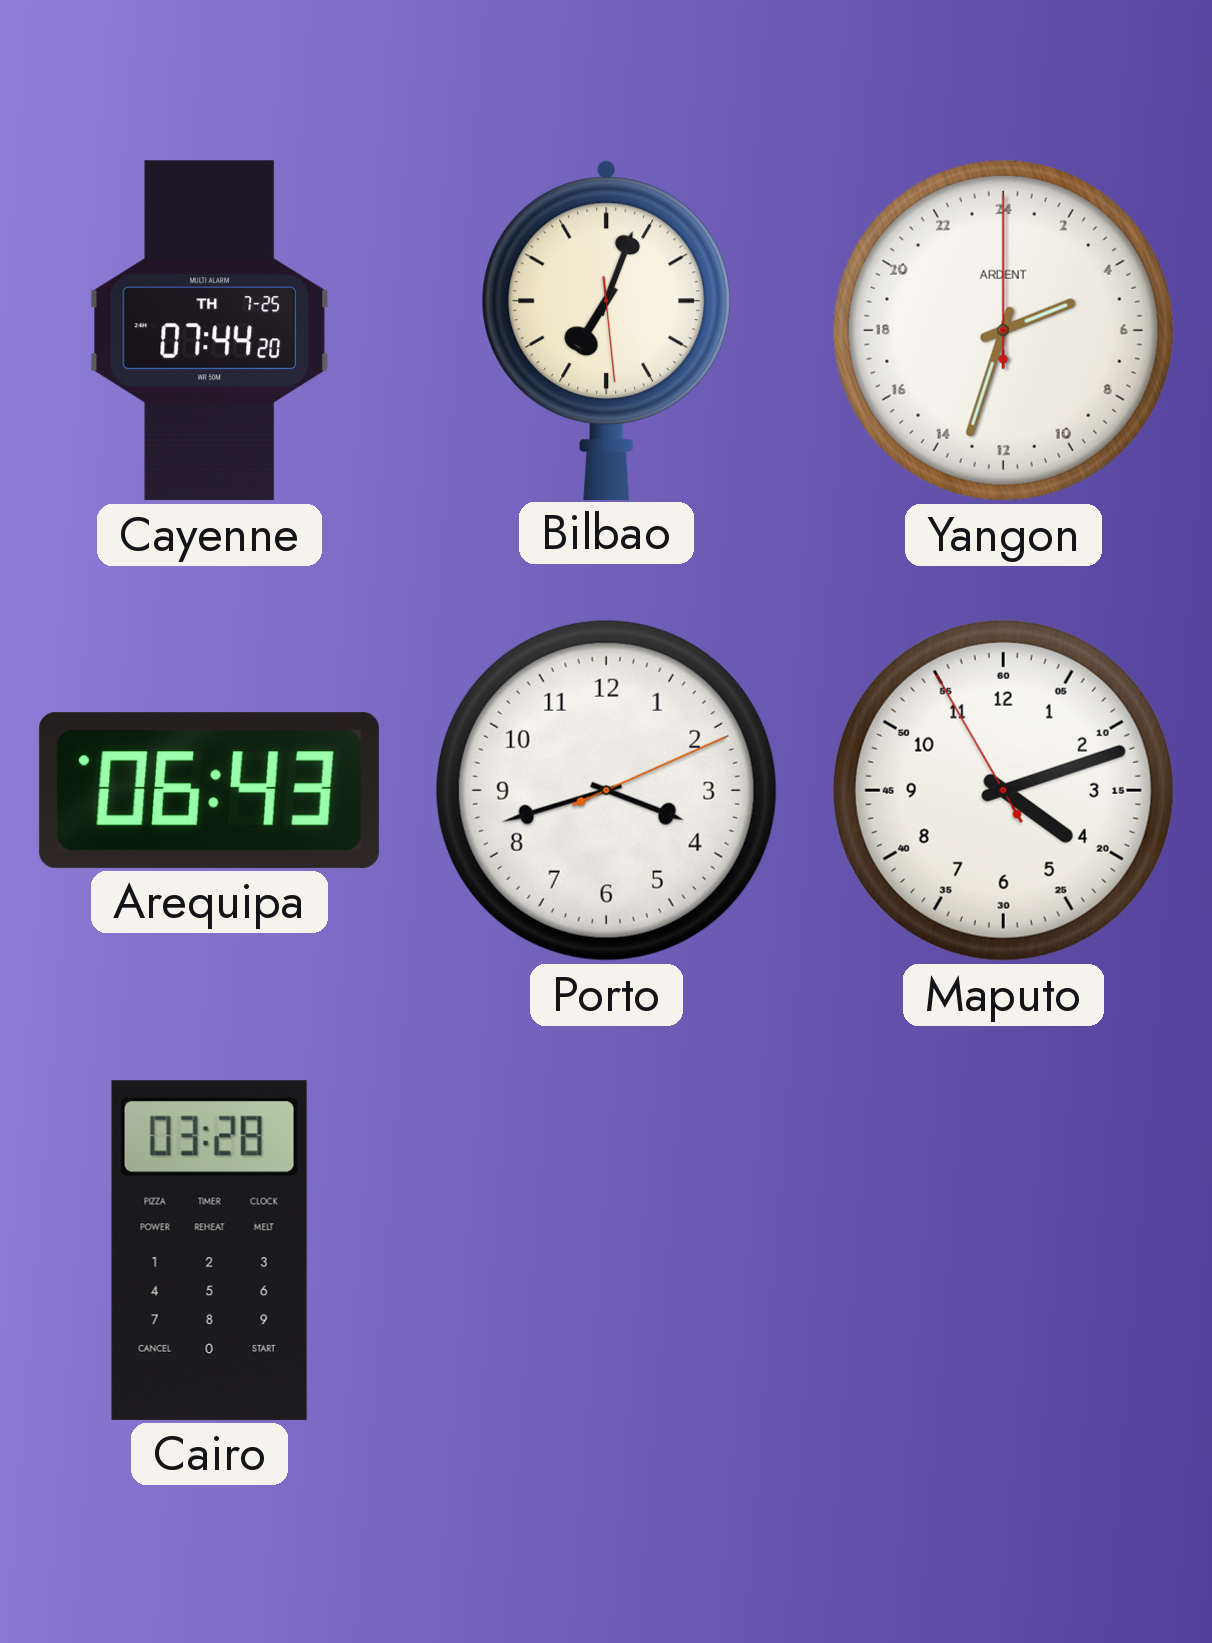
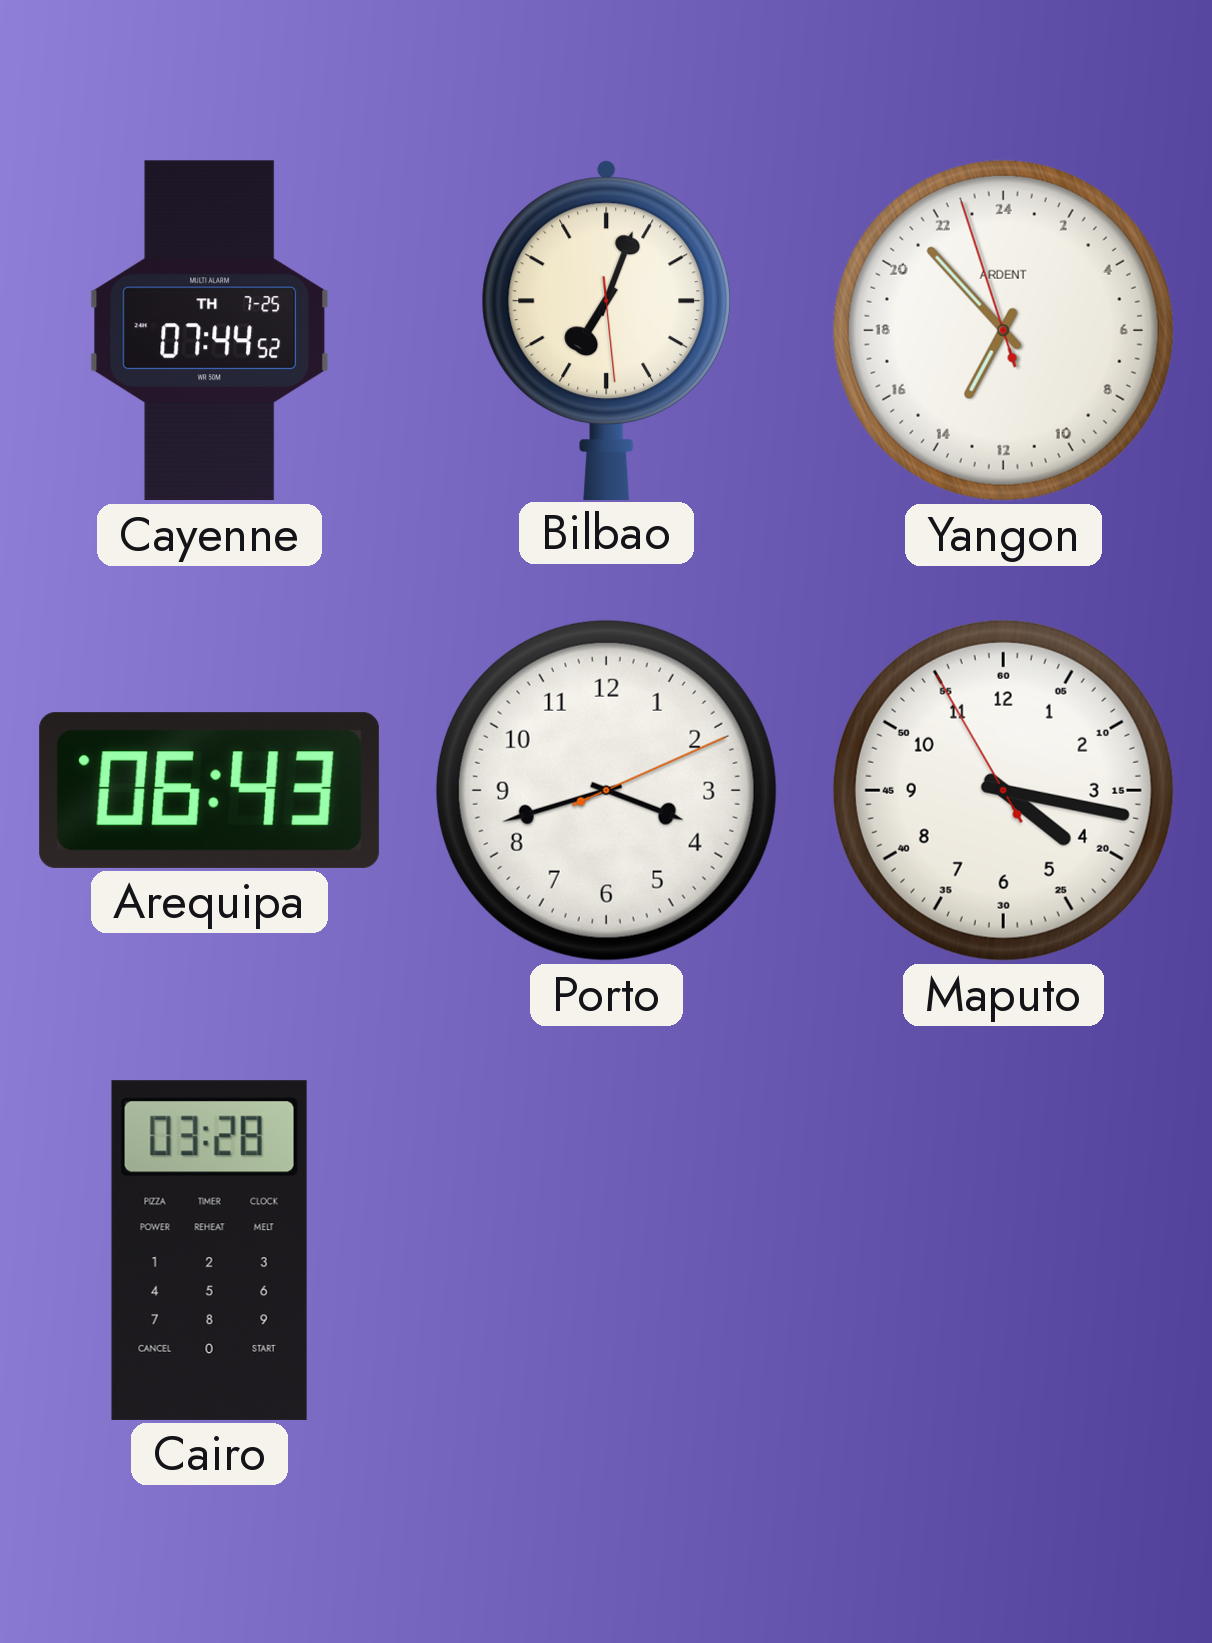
Cayenne: 07:44:20 -> 07:44:52
Yangon: 4:33 -> 13:52
Maputo: 4:11 -> 4:16
